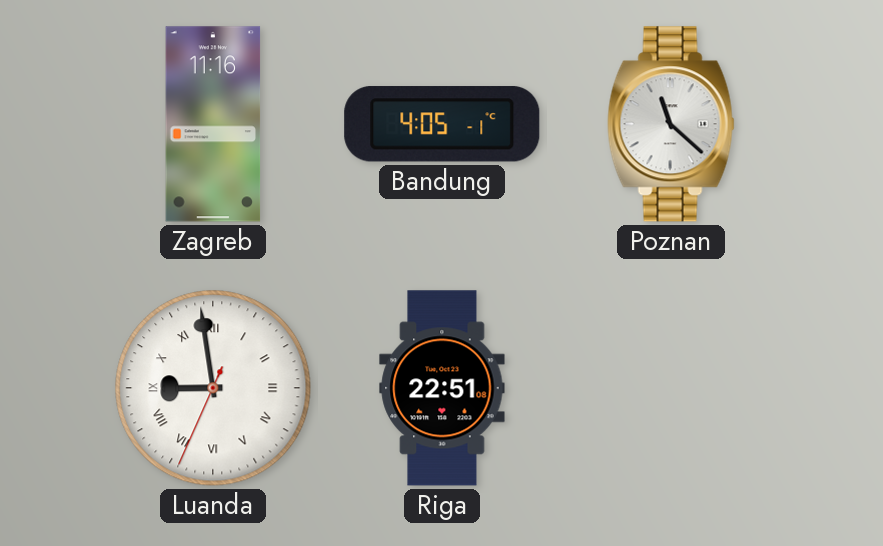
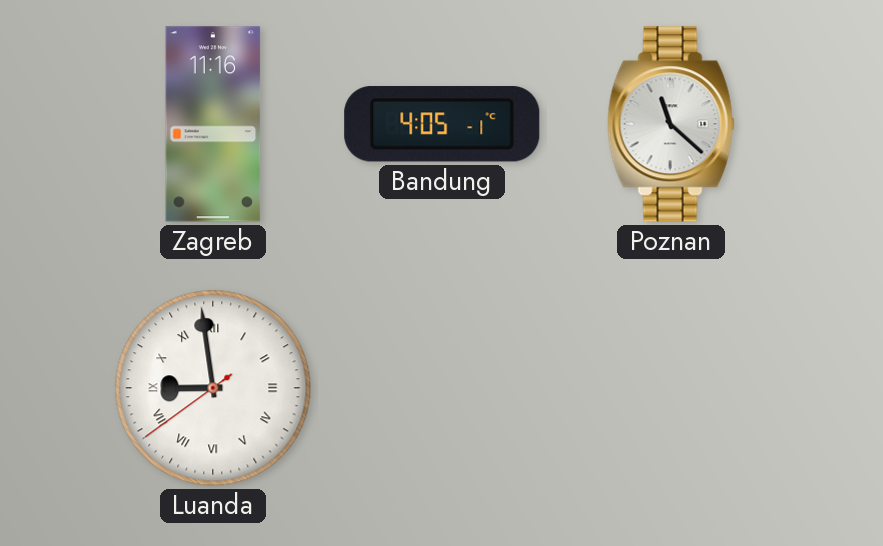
Luanda: 8:58:34 -> 8:58:39
Riga: 22:51 -> none
